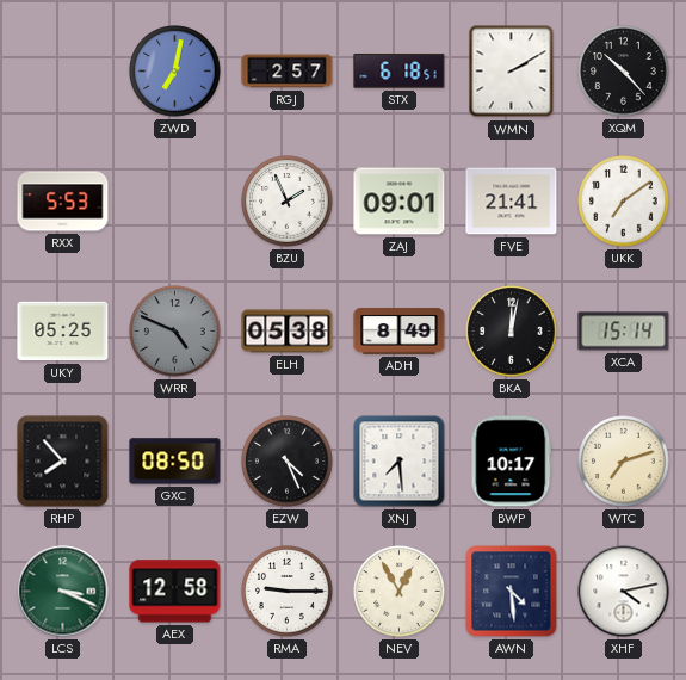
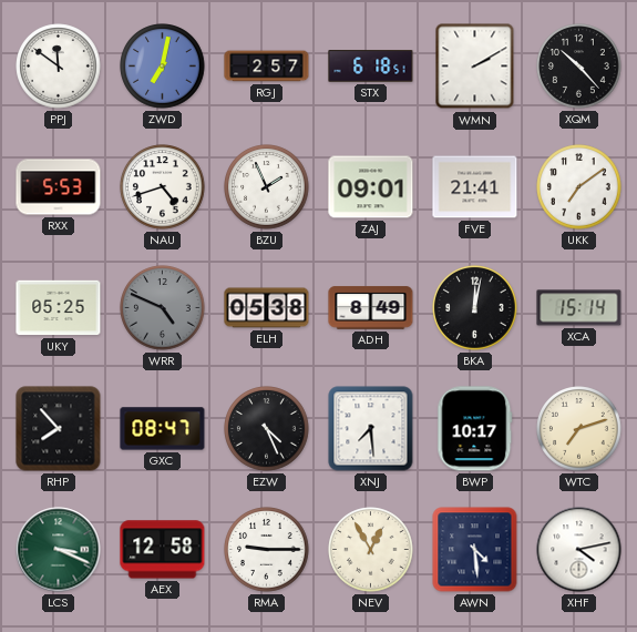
PPJ: none -> 11:51
NAU: none -> 4:42
GXC: 08:50 -> 08:47
